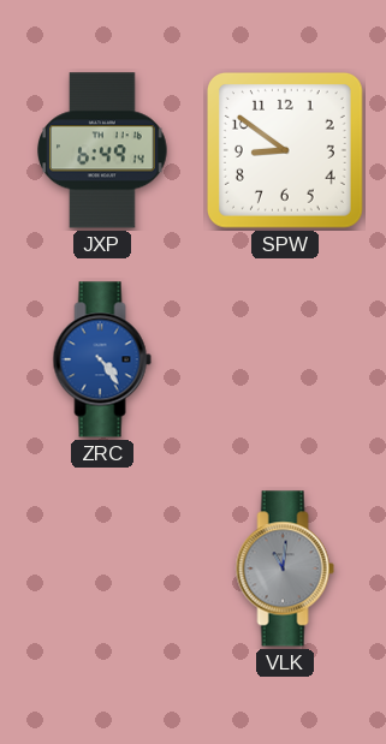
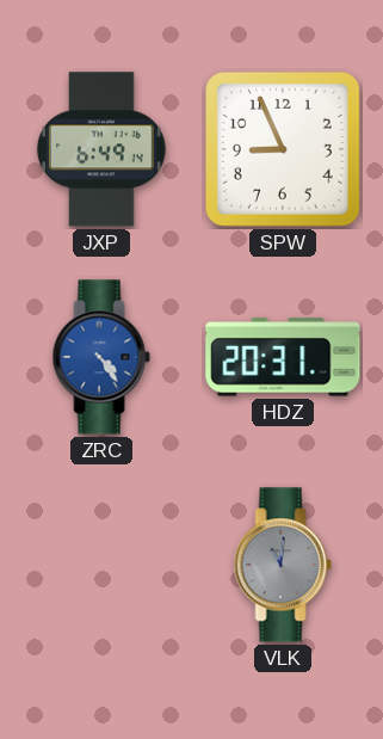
SPW: 8:51 -> 8:56
HDZ: none -> 20:31
